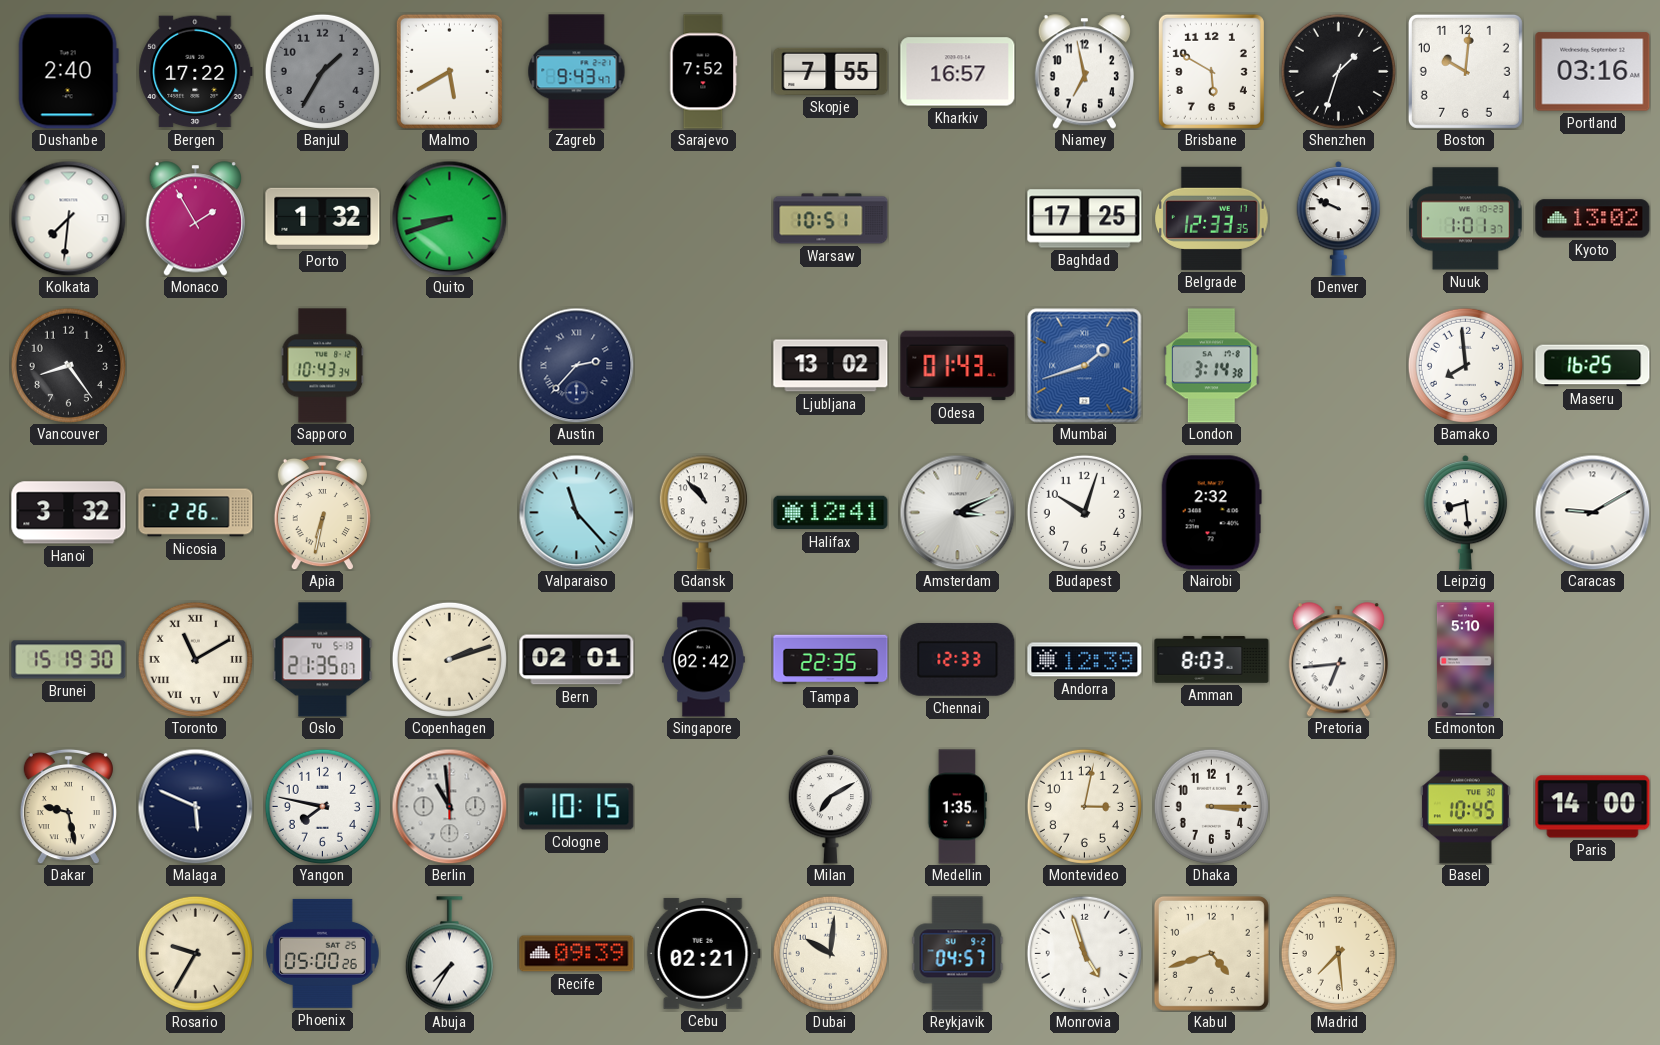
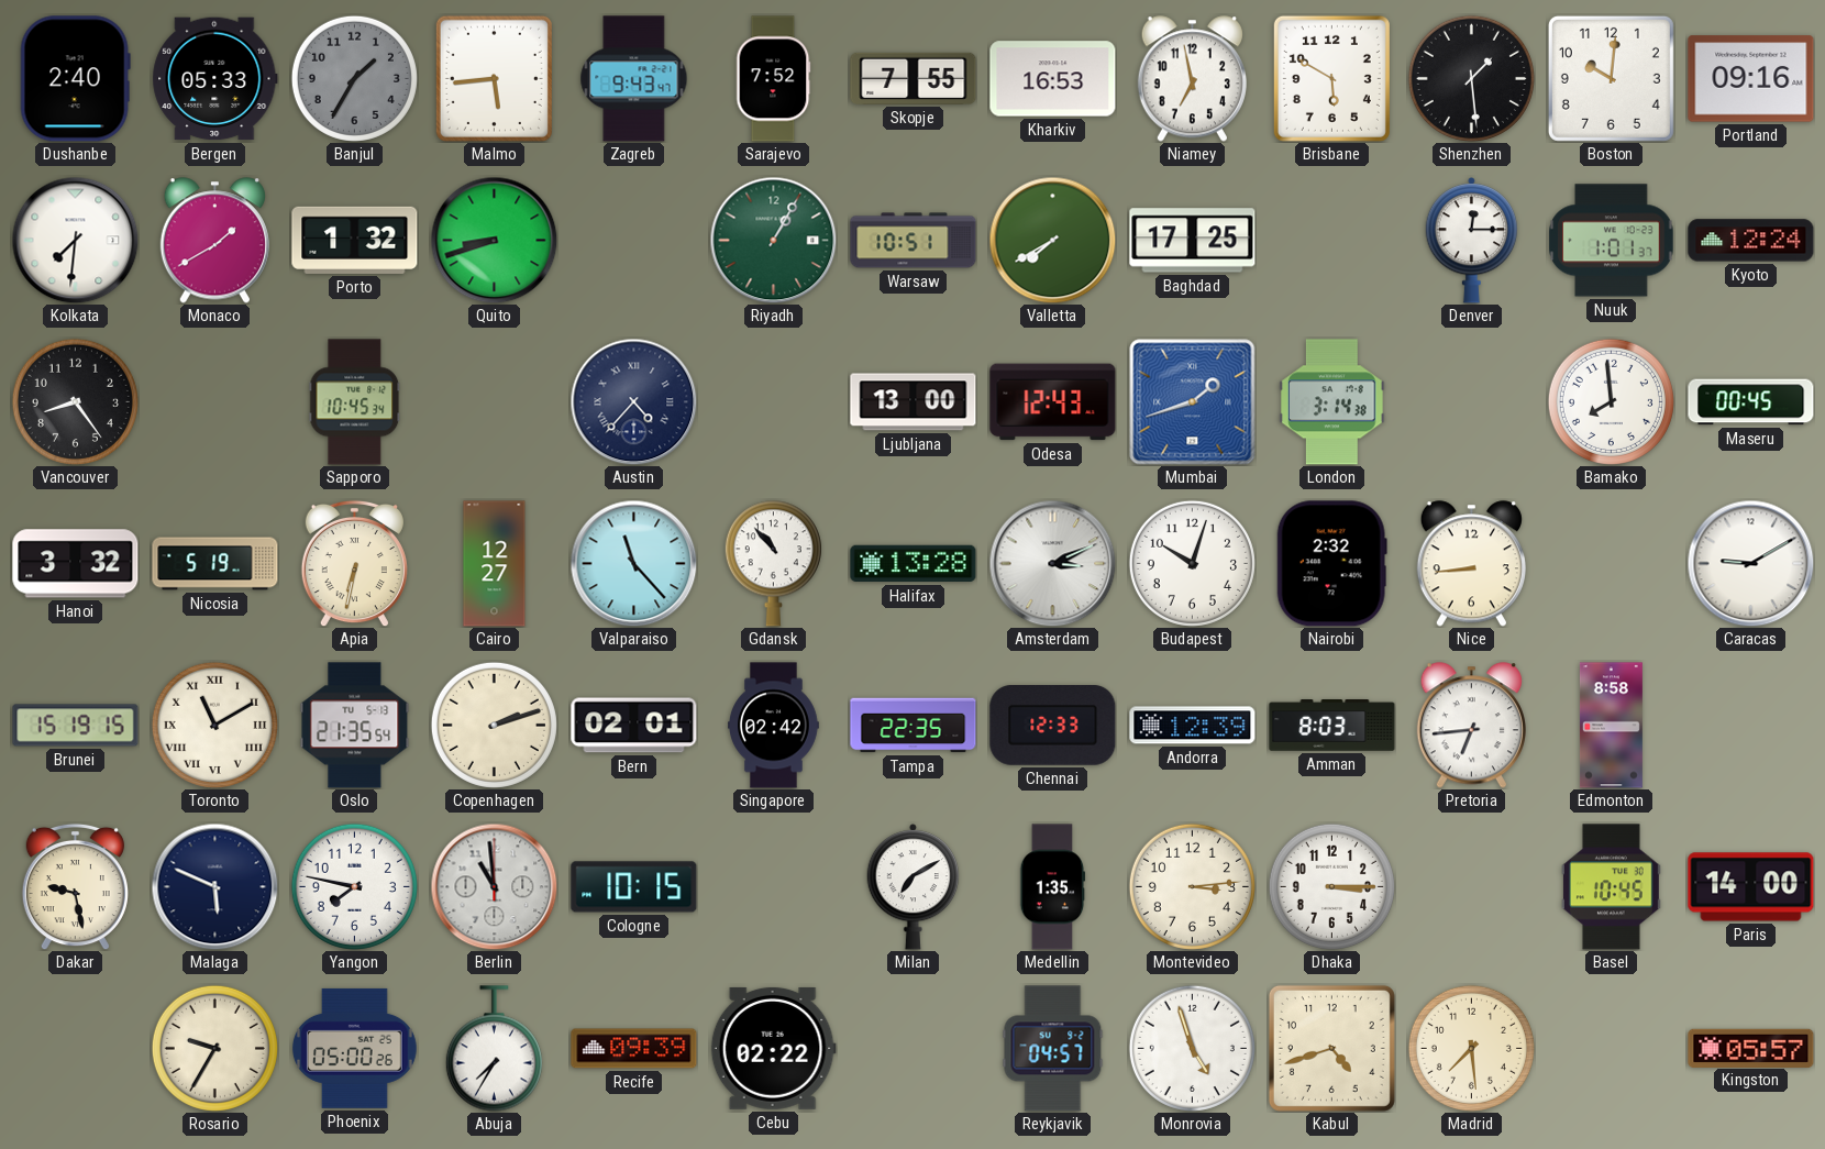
Bergen: 17:22 -> 05:33
Malmo: 5:40 -> 5:44
Kharkiv: 16:57 -> 16:53
Shenzhen: 1:33 -> 1:29
Portland: 03:16 -> 09:16
Monaco: 1:55 -> 1:40
Riyadh: none -> 1:05
Valletta: none -> 7:40
Belgrade: 12:33 -> none
Denver: 9:49 -> 12:15
Kyoto: 13:02 -> 12:24
Sapporo: 10:43 -> 10:45
Austin: 2:37 -> 4:37
Ljubljana: 13:02 -> 13:00
Odesa: 01:43 -> 12:43
Maseru: 16:25 -> 00:45
Nicosia: 2:26 -> 5:19
Cairo: none -> 12:27
Halifax: 12:41 -> 13:28
Nice: none -> 8:44
Leipzig: 8:29 -> none
Brunei: 15:19:30 -> 15:19:15
Oslo: 21:35:07 -> 21:35:54
Edmonton: 5:10 -> 8:58
Montevideo: 3:02 -> 3:14
Cebu: 02:21 -> 02:22
Dubai: 10:01 -> none
Kingston: none -> 05:57
